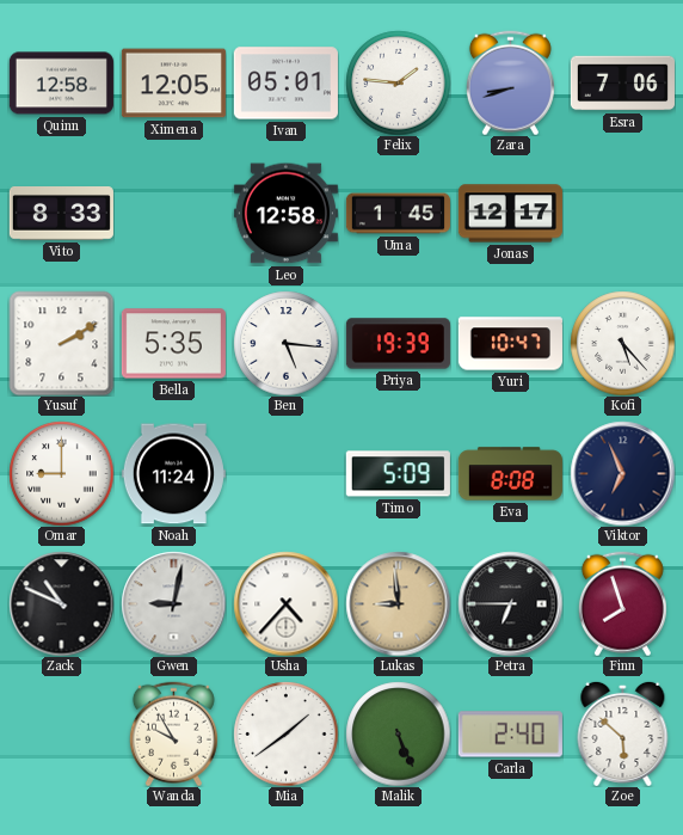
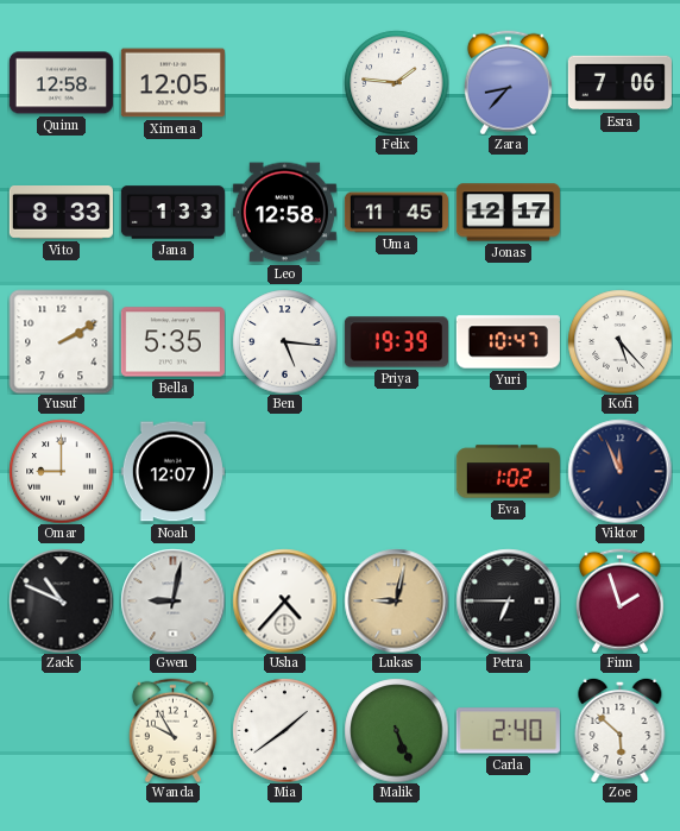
Ivan: 05:01 -> none
Zara: 8:42 -> 8:37
Jana: none -> 1:33
Uma: 1:45 -> 11:45
Noah: 11:24 -> 12:07
Timo: 5:09 -> none
Eva: 8:08 -> 1:02
Viktor: 6:56 -> 11:56
Lukas: 8:59 -> 9:02
Finn: 7:57 -> 1:57
